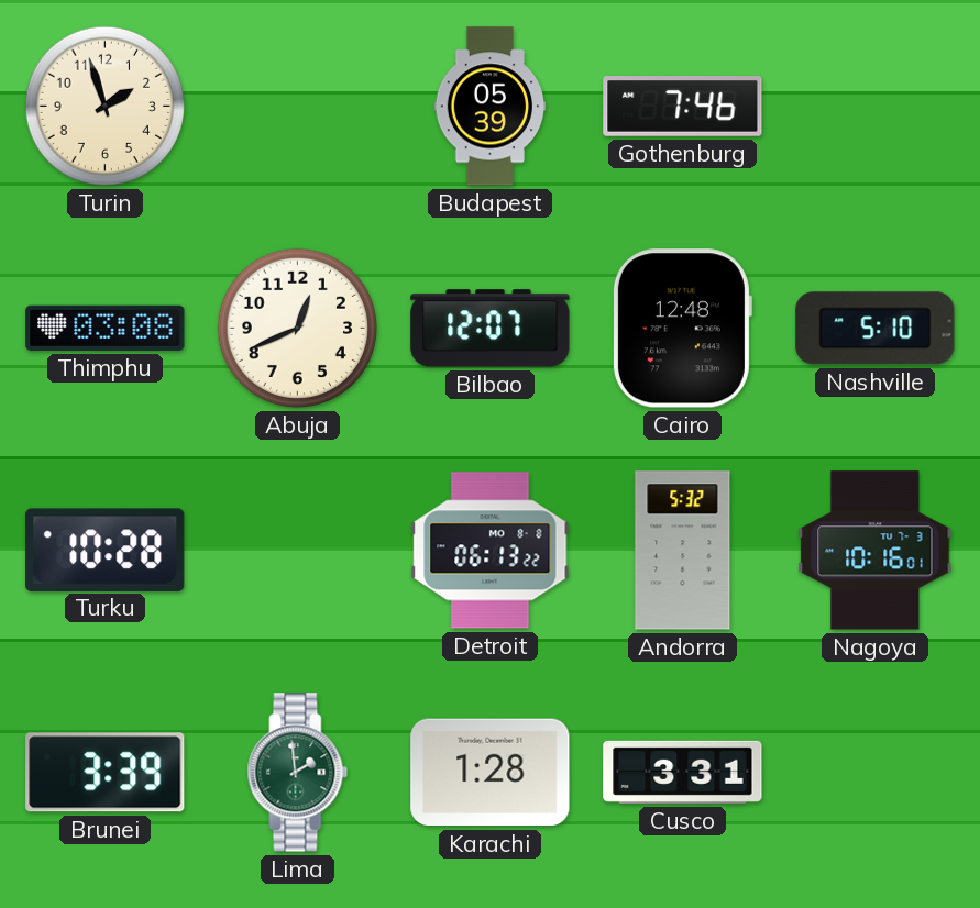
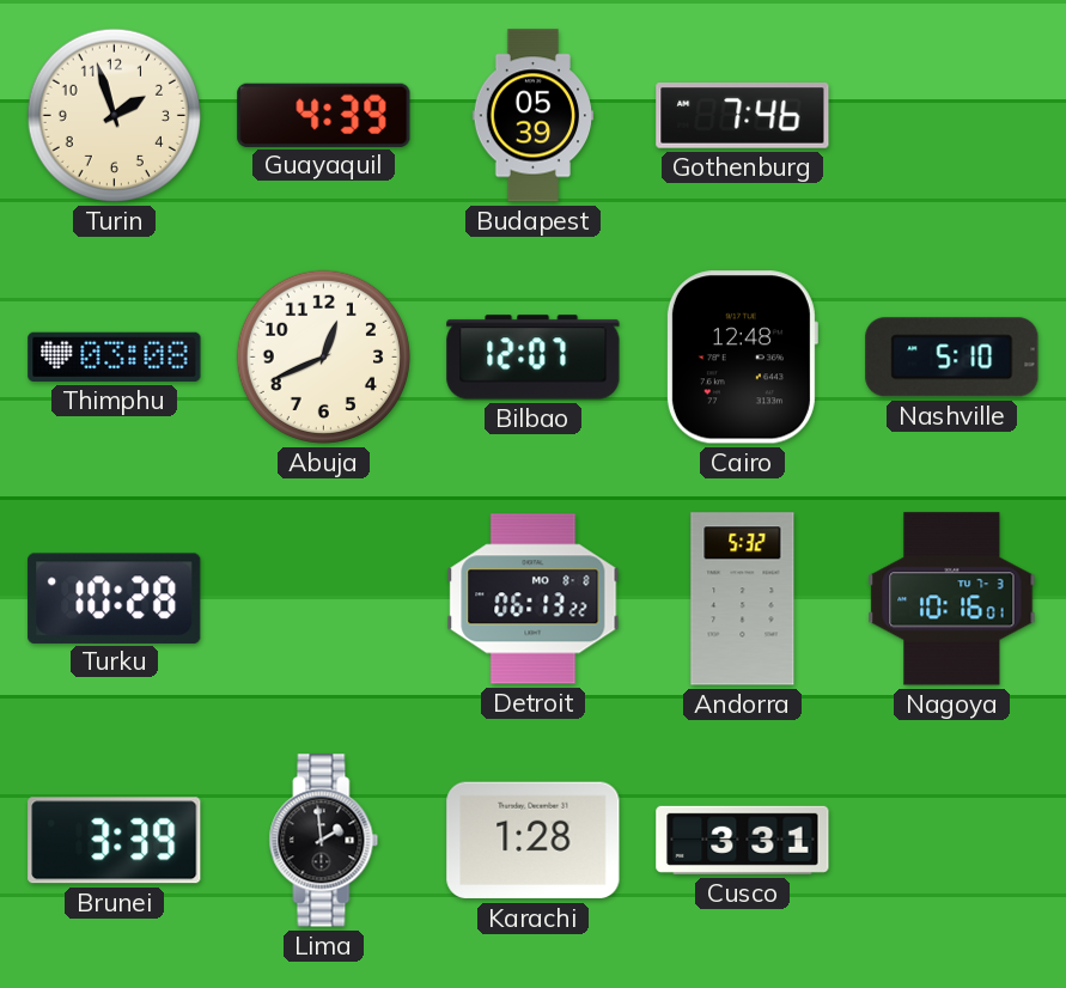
Guayaquil: none -> 4:39
Lima dial: green -> black
